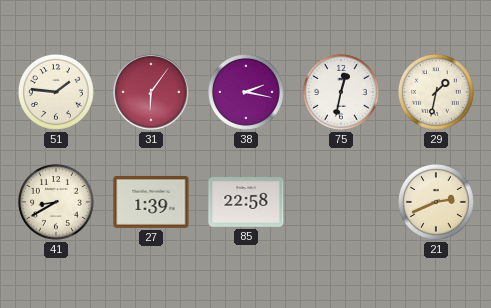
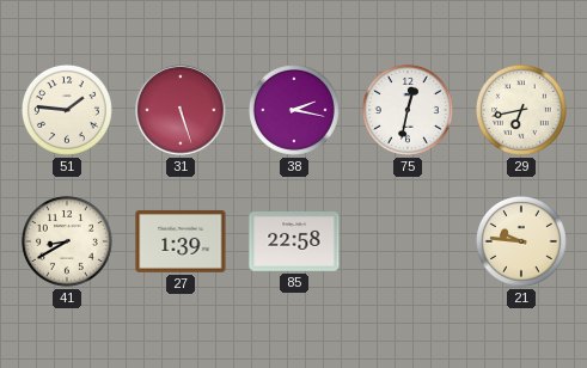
31: 6:06 -> 5:27
29: 1:32 -> 6:43
21: 2:41 -> 9:46
